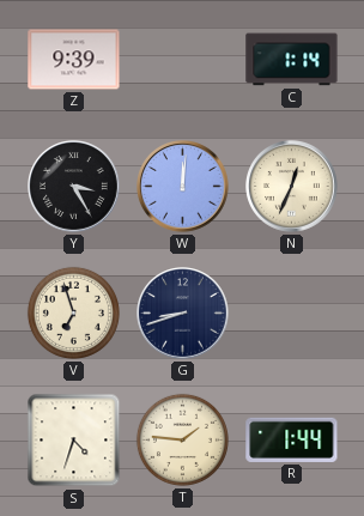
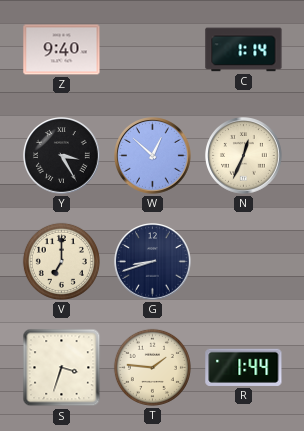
Z: 9:39 -> 9:40
W: 12:01 -> 12:52
V: 6:57 -> 7:00
S: 4:33 -> 3:33
